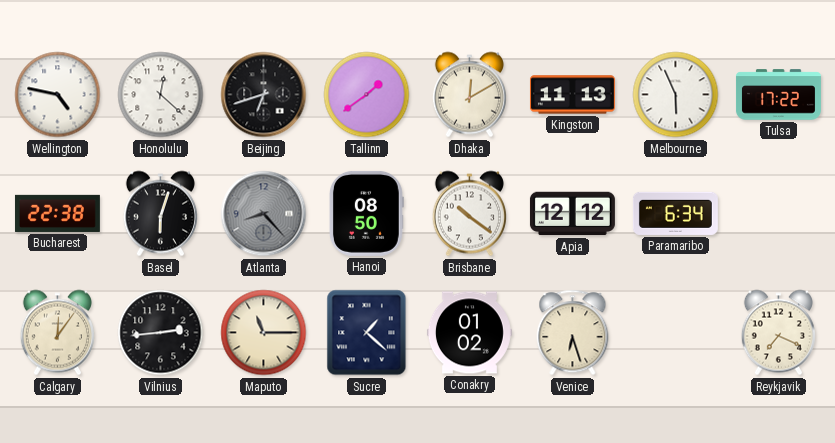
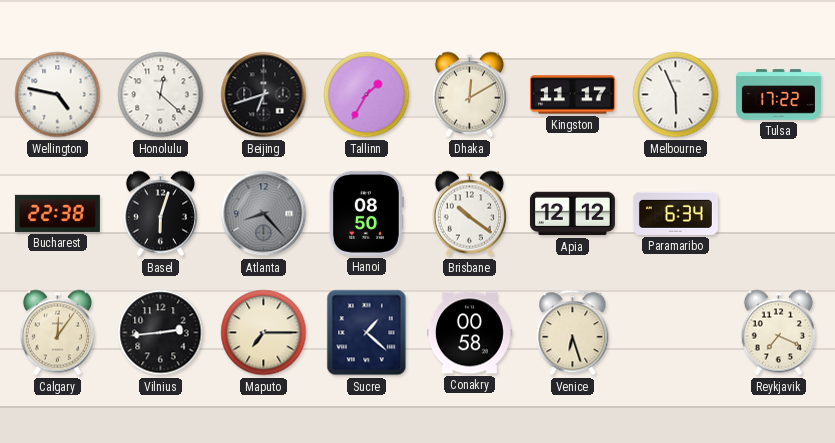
Tallinn: 1:39 -> 1:35
Kingston: 11:13 -> 11:17
Maputo: 11:15 -> 7:15
Conakry: 01:02 -> 00:58
